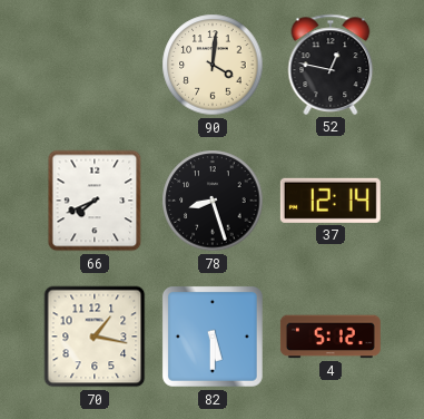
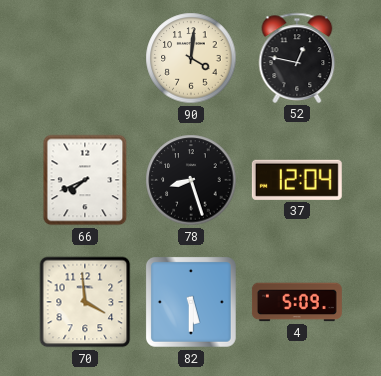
37: 12:14 -> 12:04
70: 1:17 -> 3:59
4: 5:12 -> 5:09
